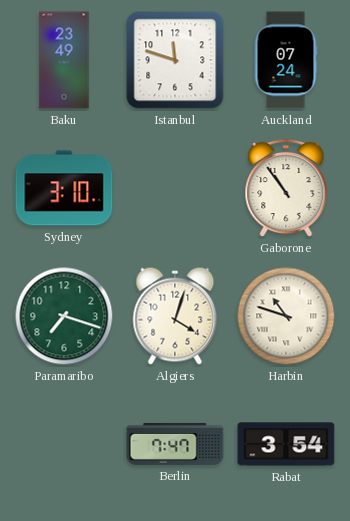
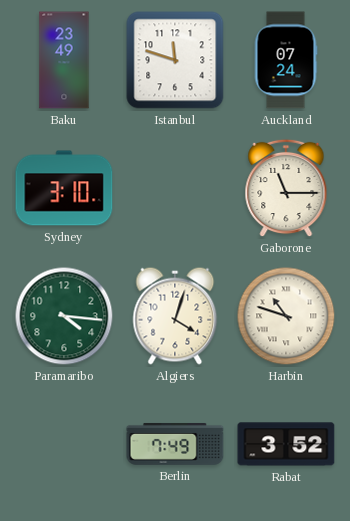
Gaborone: 10:54 -> 11:15
Paramaribo: 7:18 -> 4:16
Berlin: 7:47 -> 7:49
Rabat: 3:54 -> 3:52
